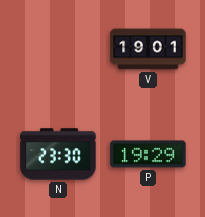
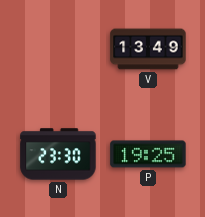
V: 19:01 -> 13:49
P: 19:29 -> 19:25
